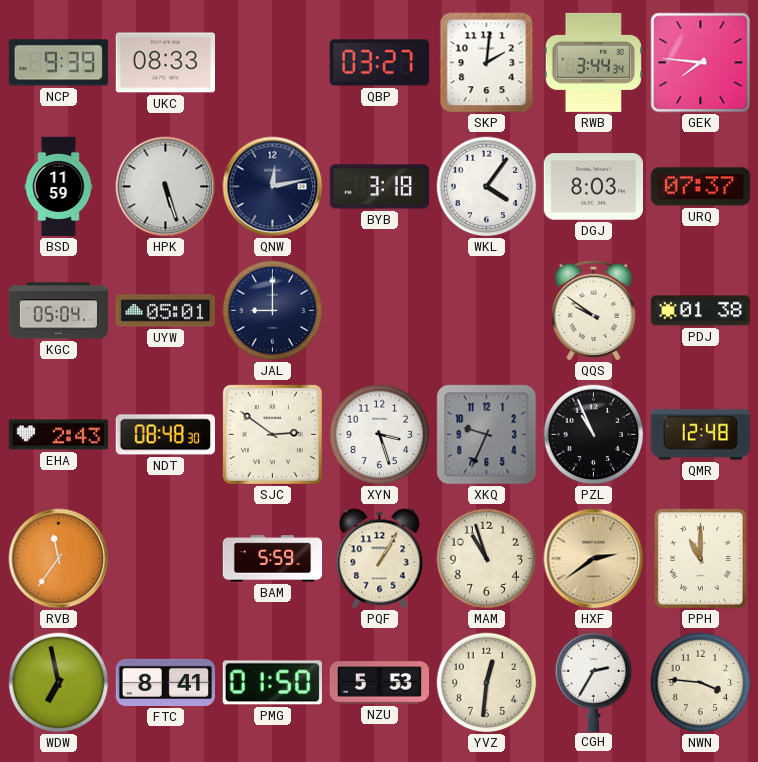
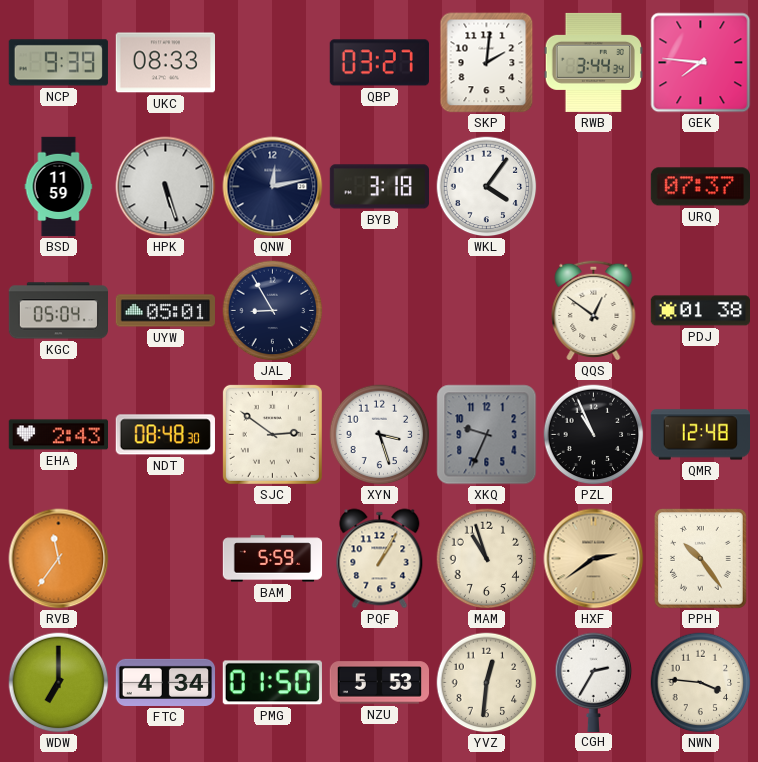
DGJ: 8:03 -> none
JAL: 9:00 -> 8:55
QQS: 9:51 -> 12:51
PPH: 11:00 -> 10:24
WDW: 6:58 -> 7:00
FTC: 8:41 -> 4:34
